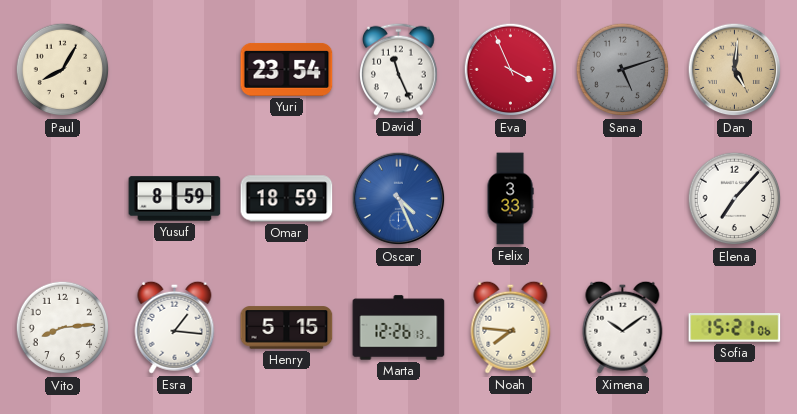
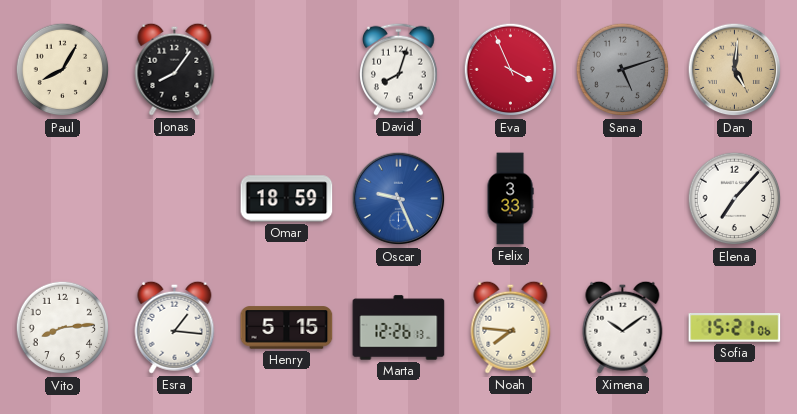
Jonas: none -> 8:06
Yuri: 23:54 -> none
David: 11:26 -> 8:03
Yusuf: 8:59 -> none
Oscar: 4:26 -> 9:26
